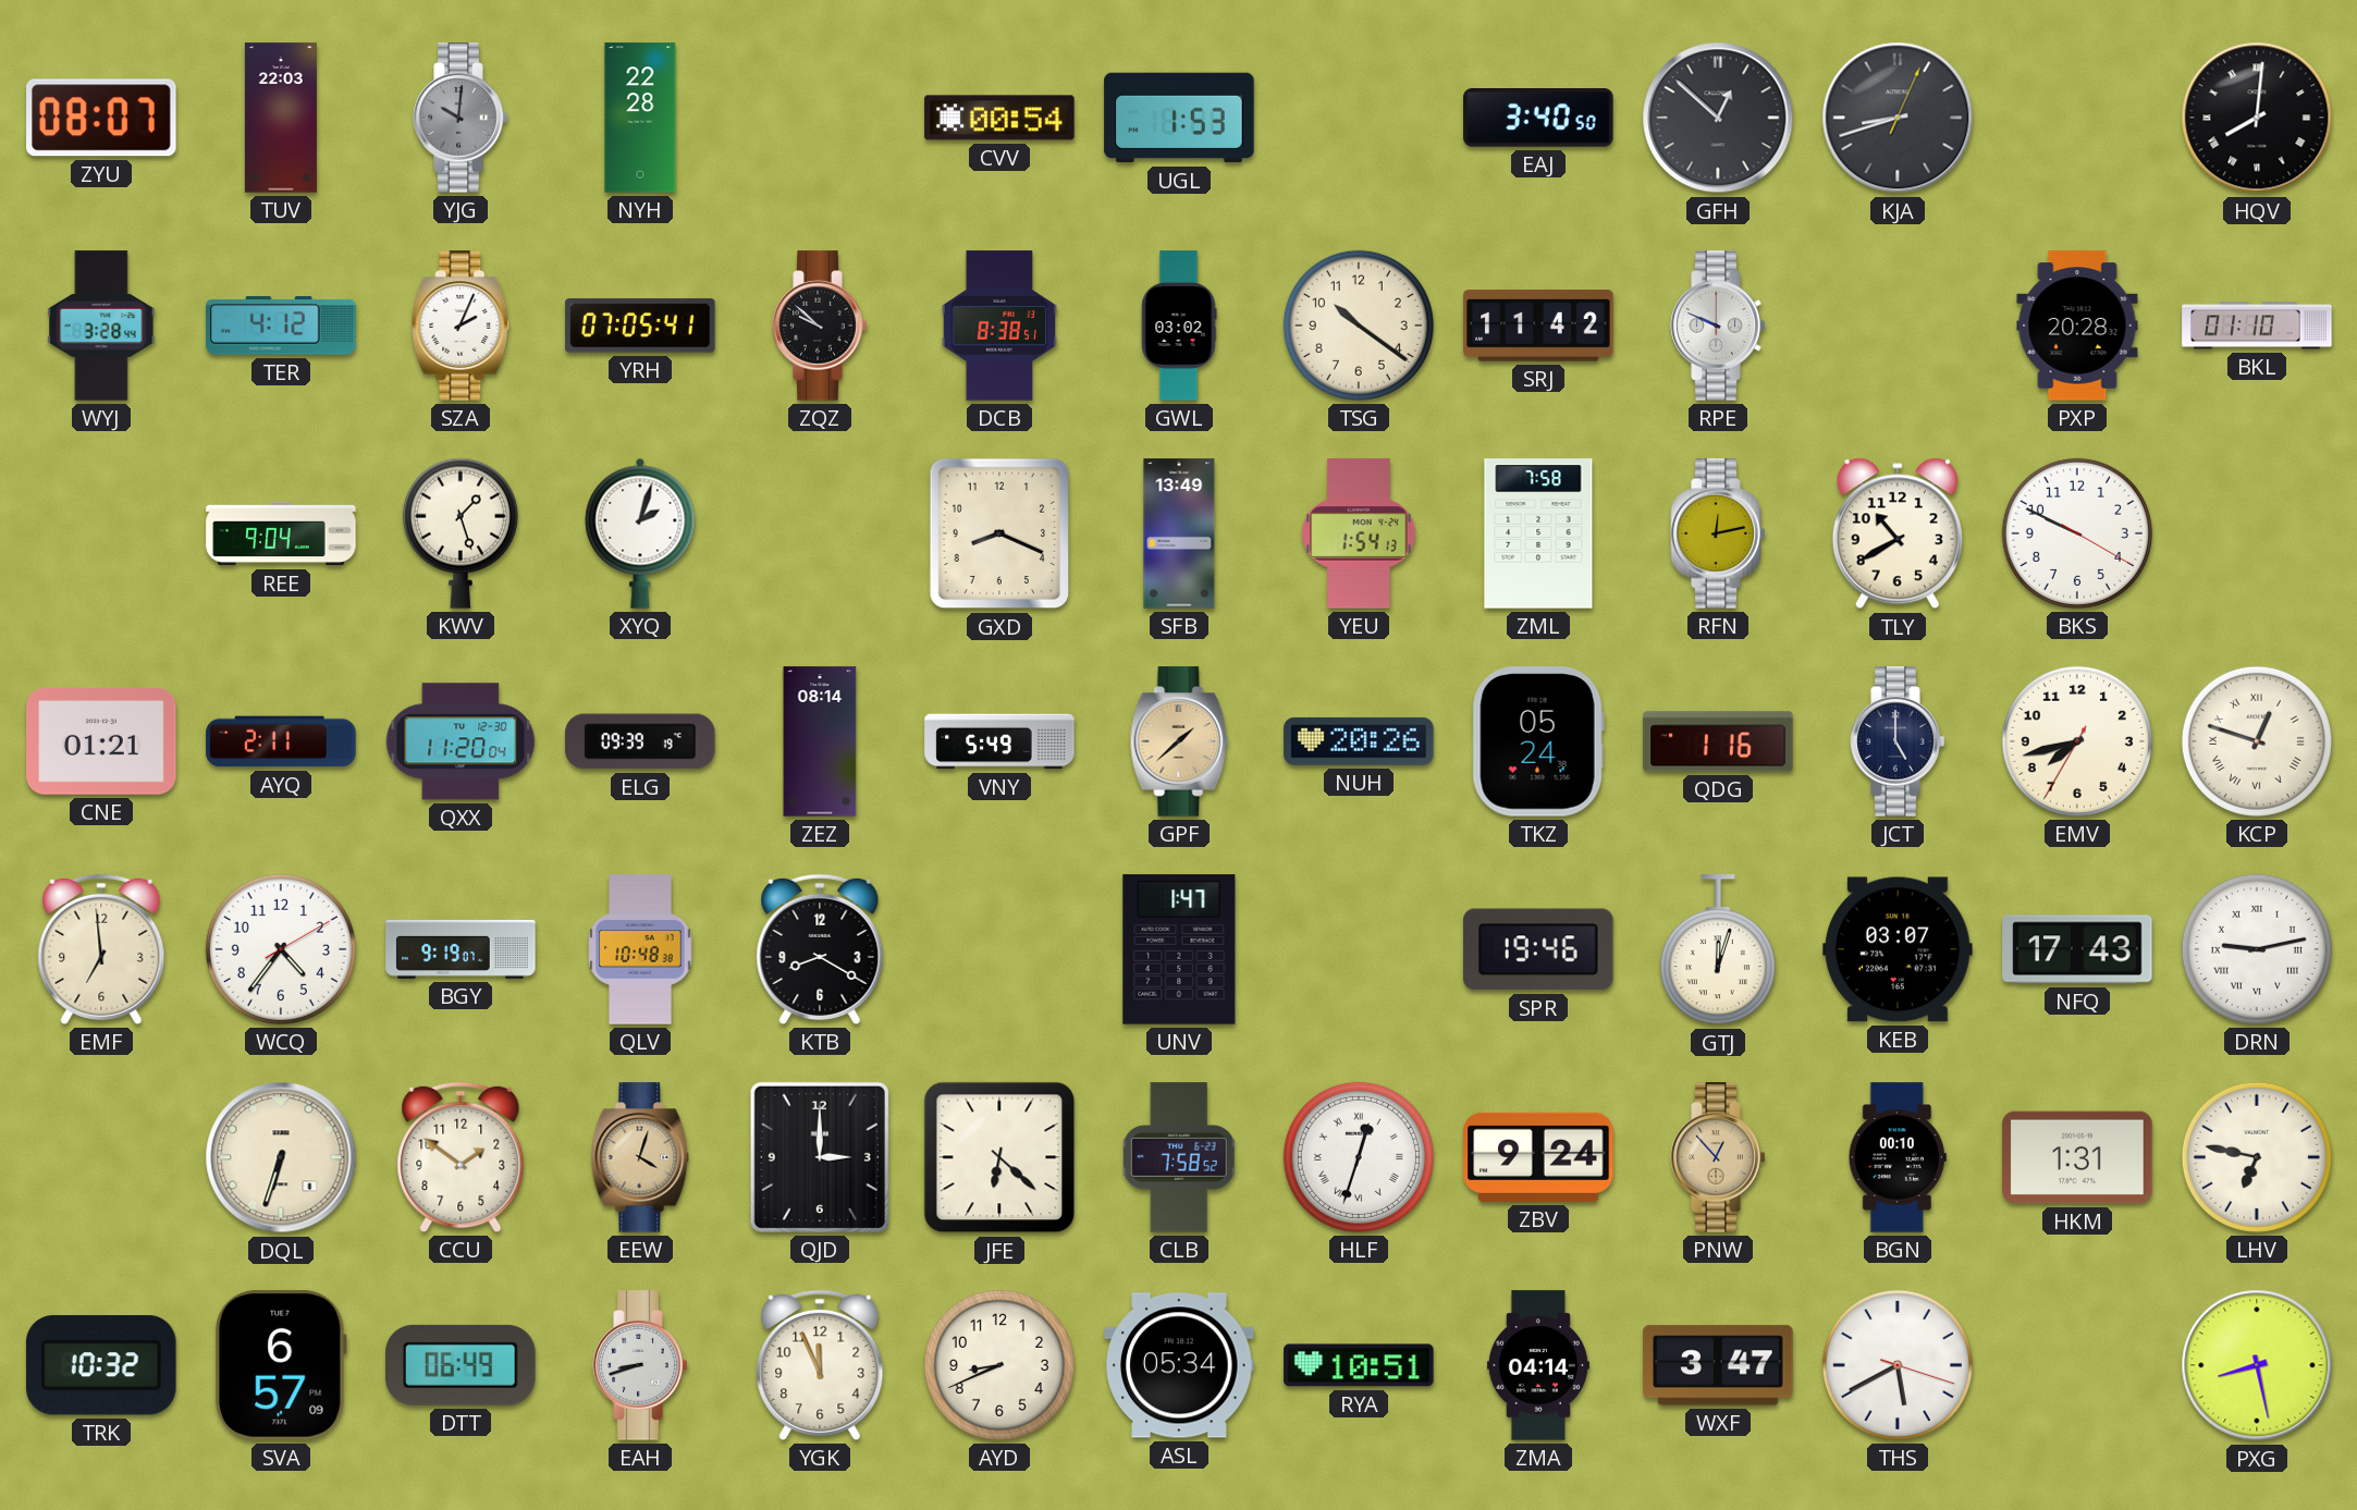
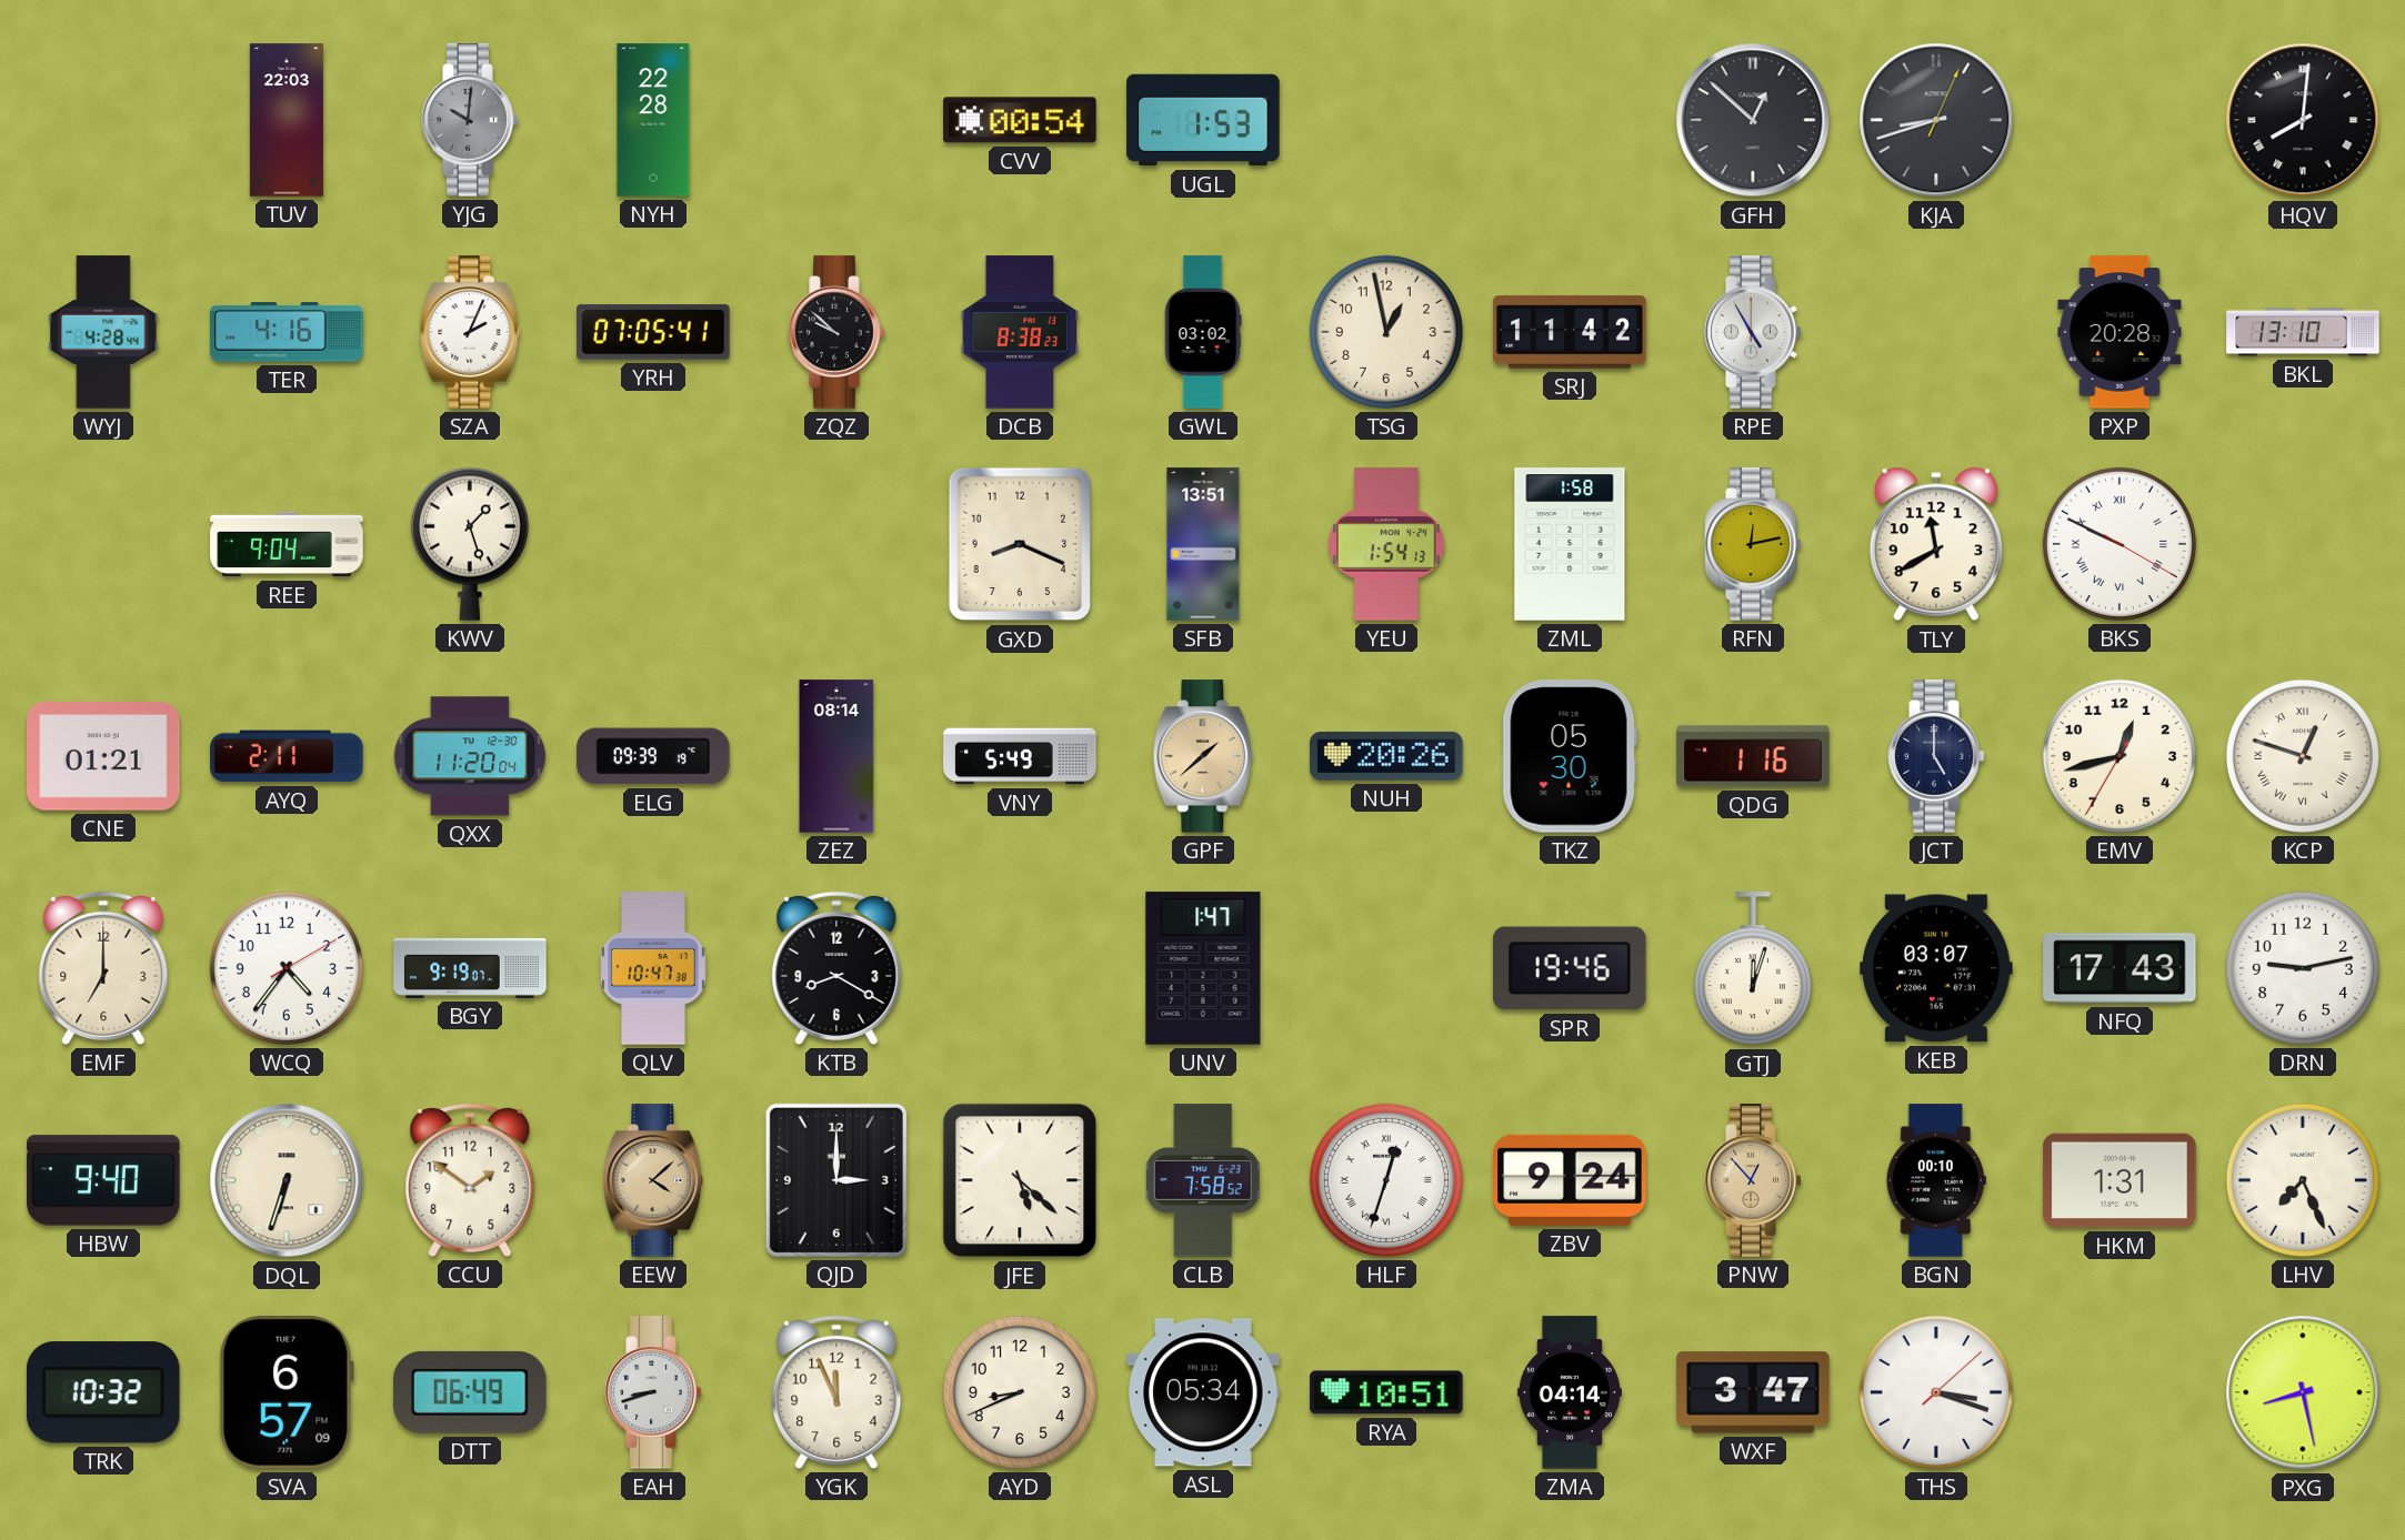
ZYU: 08:07 -> none
EAJ: 3:40 -> none
WYJ: 3:28 -> 4:28
TER: 4:12 -> 4:16
DCB: 8:38:51 -> 8:38:23
TSG: 10:21 -> 12:58
RPE: 9:49 -> 4:55
BKL: 01:10 -> 13:10
XYQ: 2:03 -> none
SFB: 13:49 -> 13:51
ZML: 7:58 -> 1:58
TLY: 10:40 -> 11:40
BKS numerals: Arabic -> Roman
TKZ: 05:24 -> 05:30
EMV: 7:42 -> 12:42
EMF: 6:59 -> 7:00
QLV: 10:48 -> 10:47
DRN numerals: Roman -> Arabic
HBW: none -> 9:40
EEW: 4:03 -> 4:08
JFE: 6:22 -> 5:22
LHV: 6:47 -> 7:26
THS: 5:40 -> 3:18
